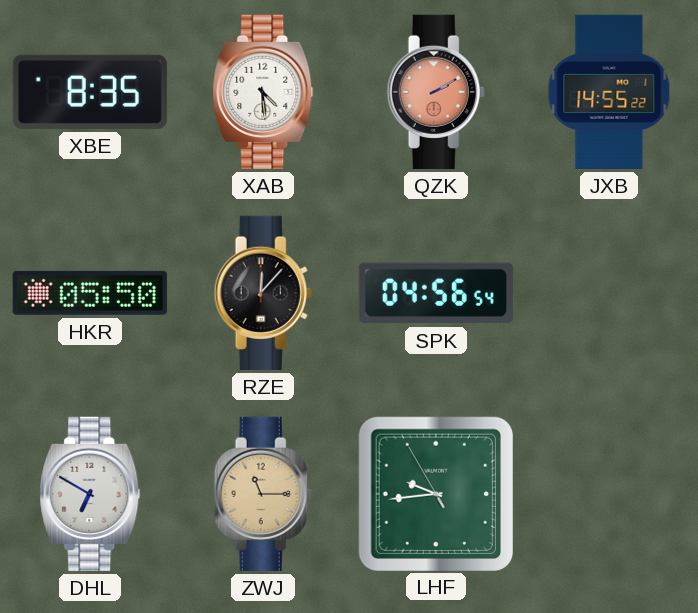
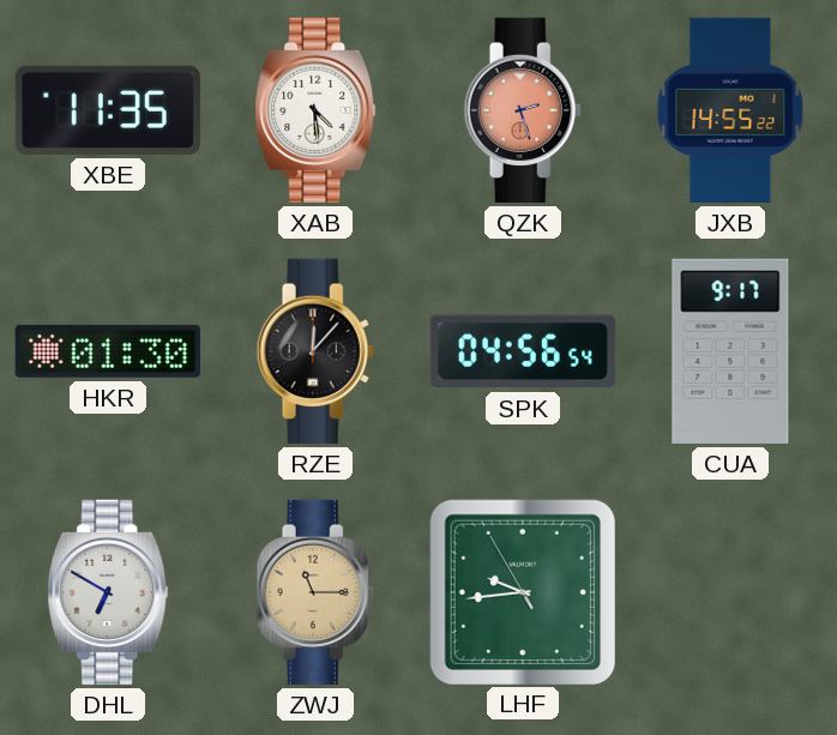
XBE: 8:35 -> 11:35
QZK: 2:10 -> 2:27
HKR: 05:50 -> 01:30
CUA: none -> 9:17
